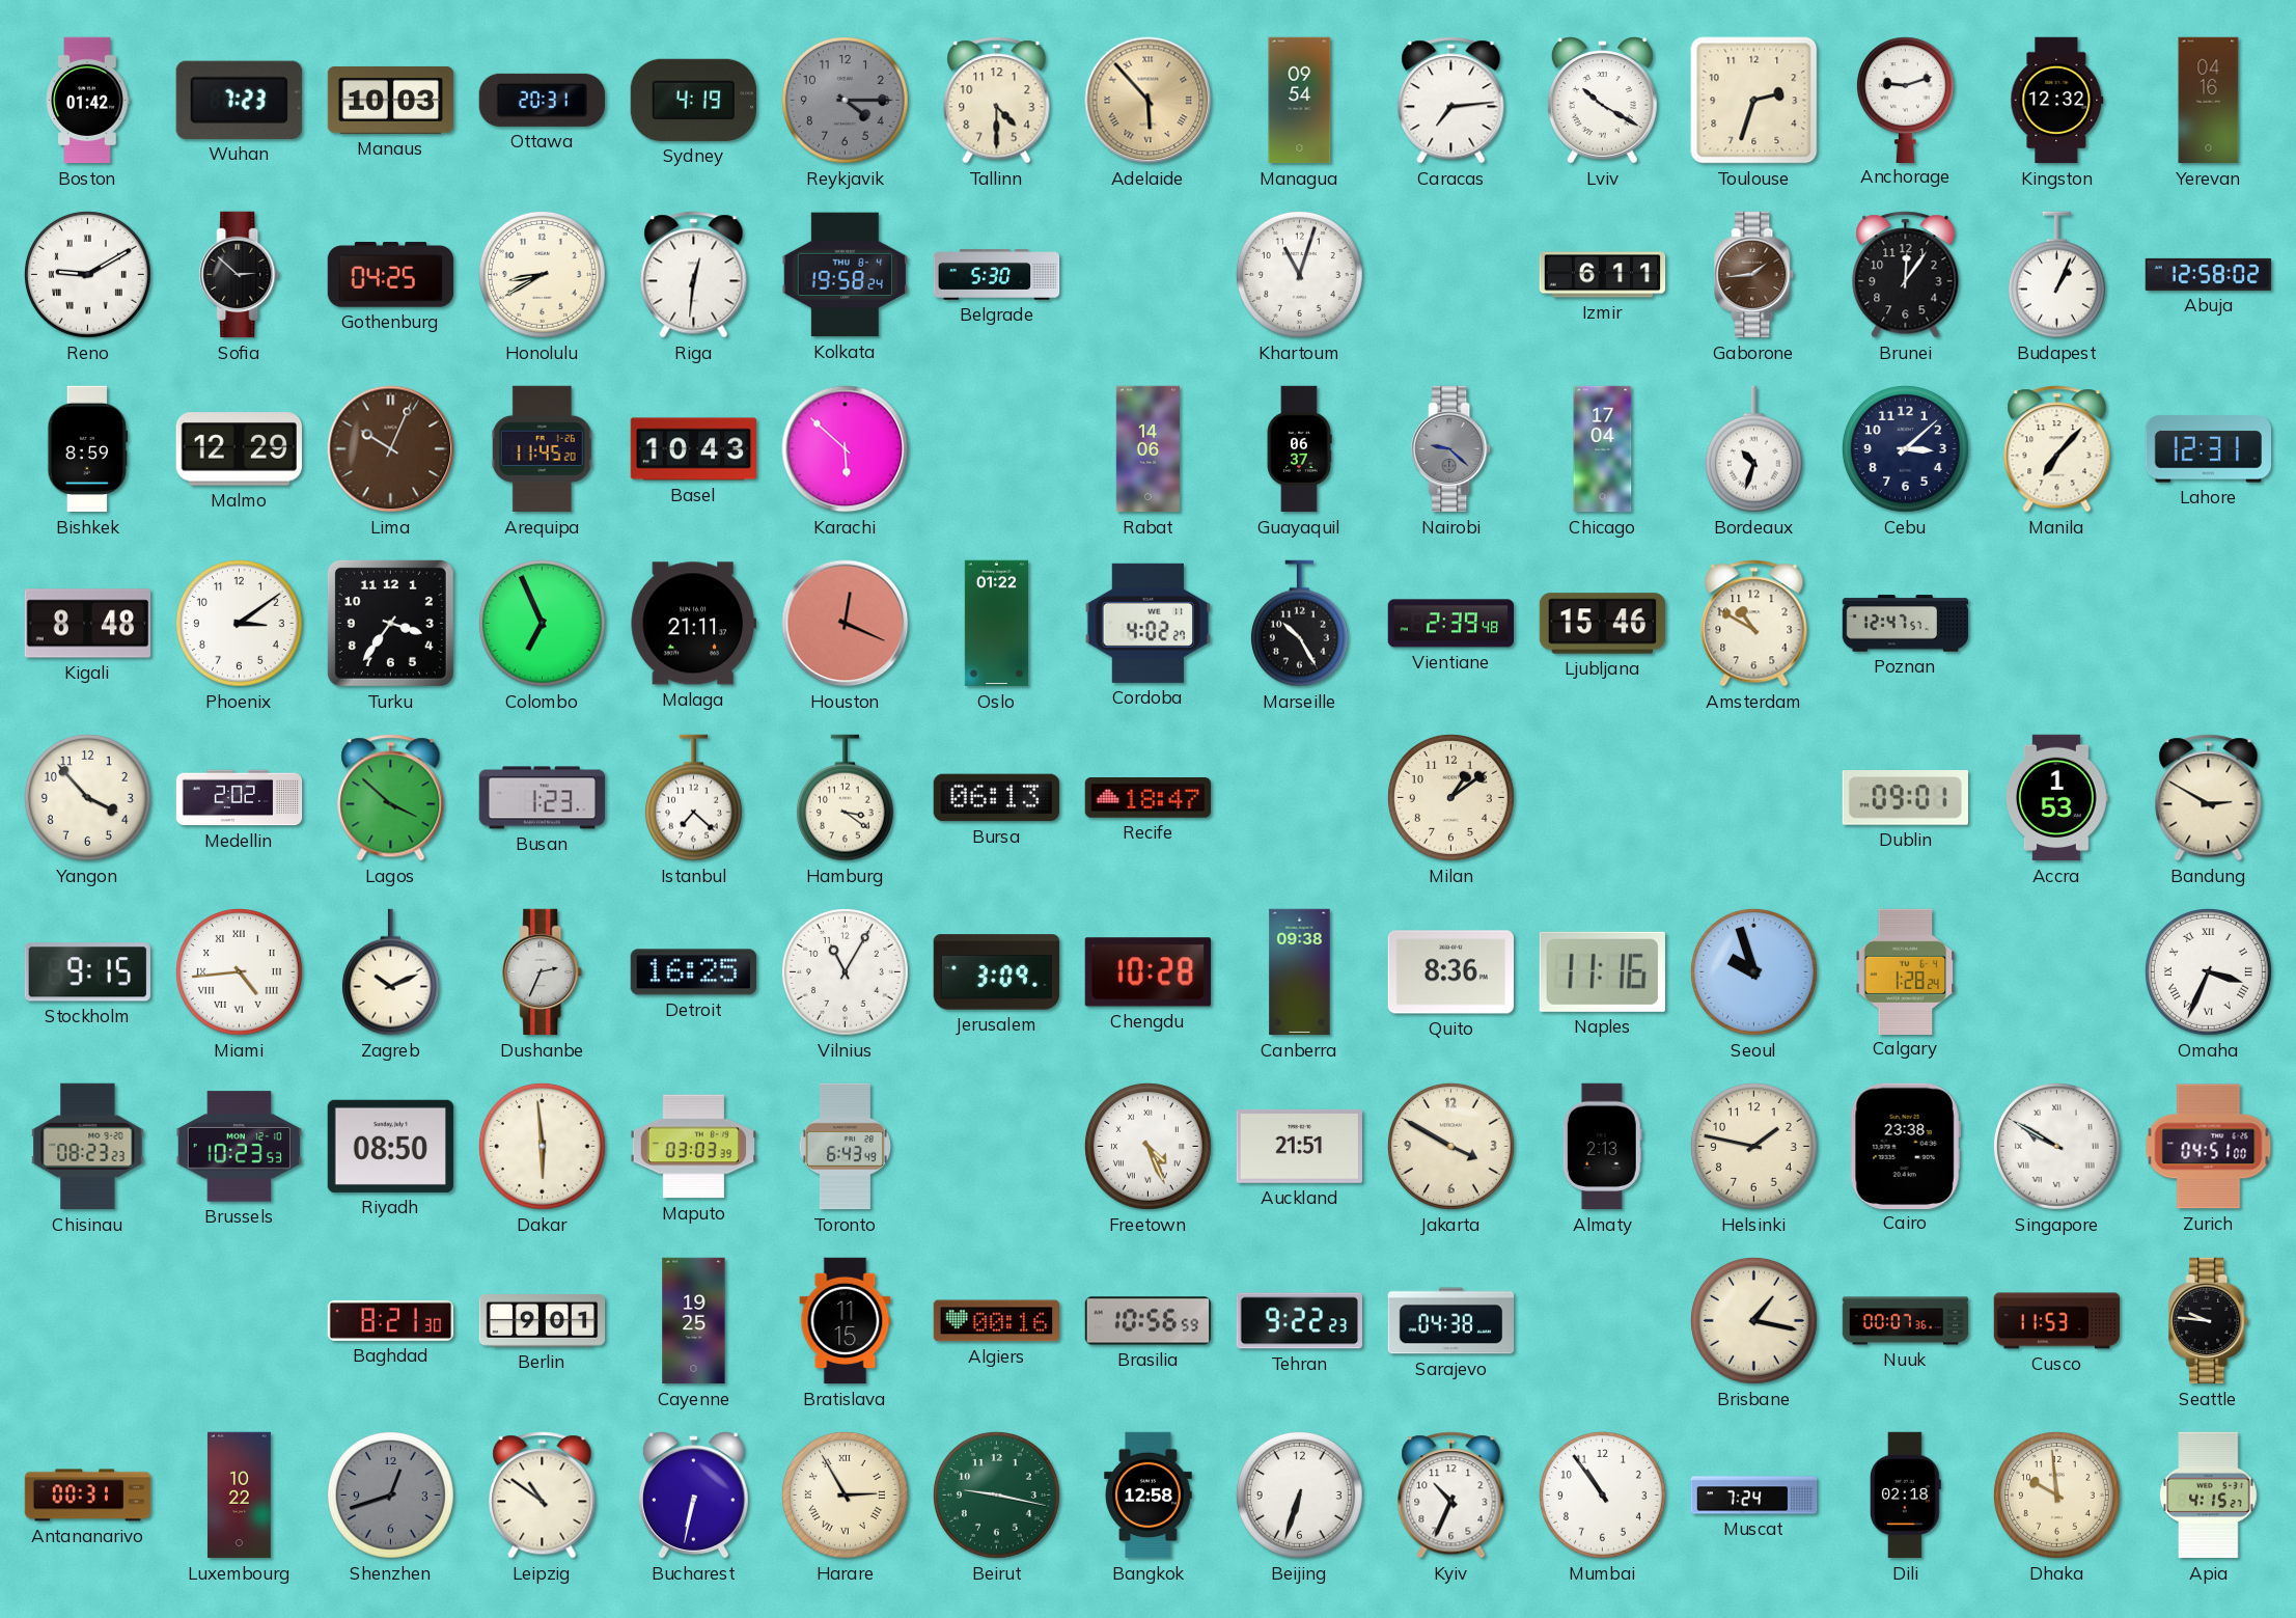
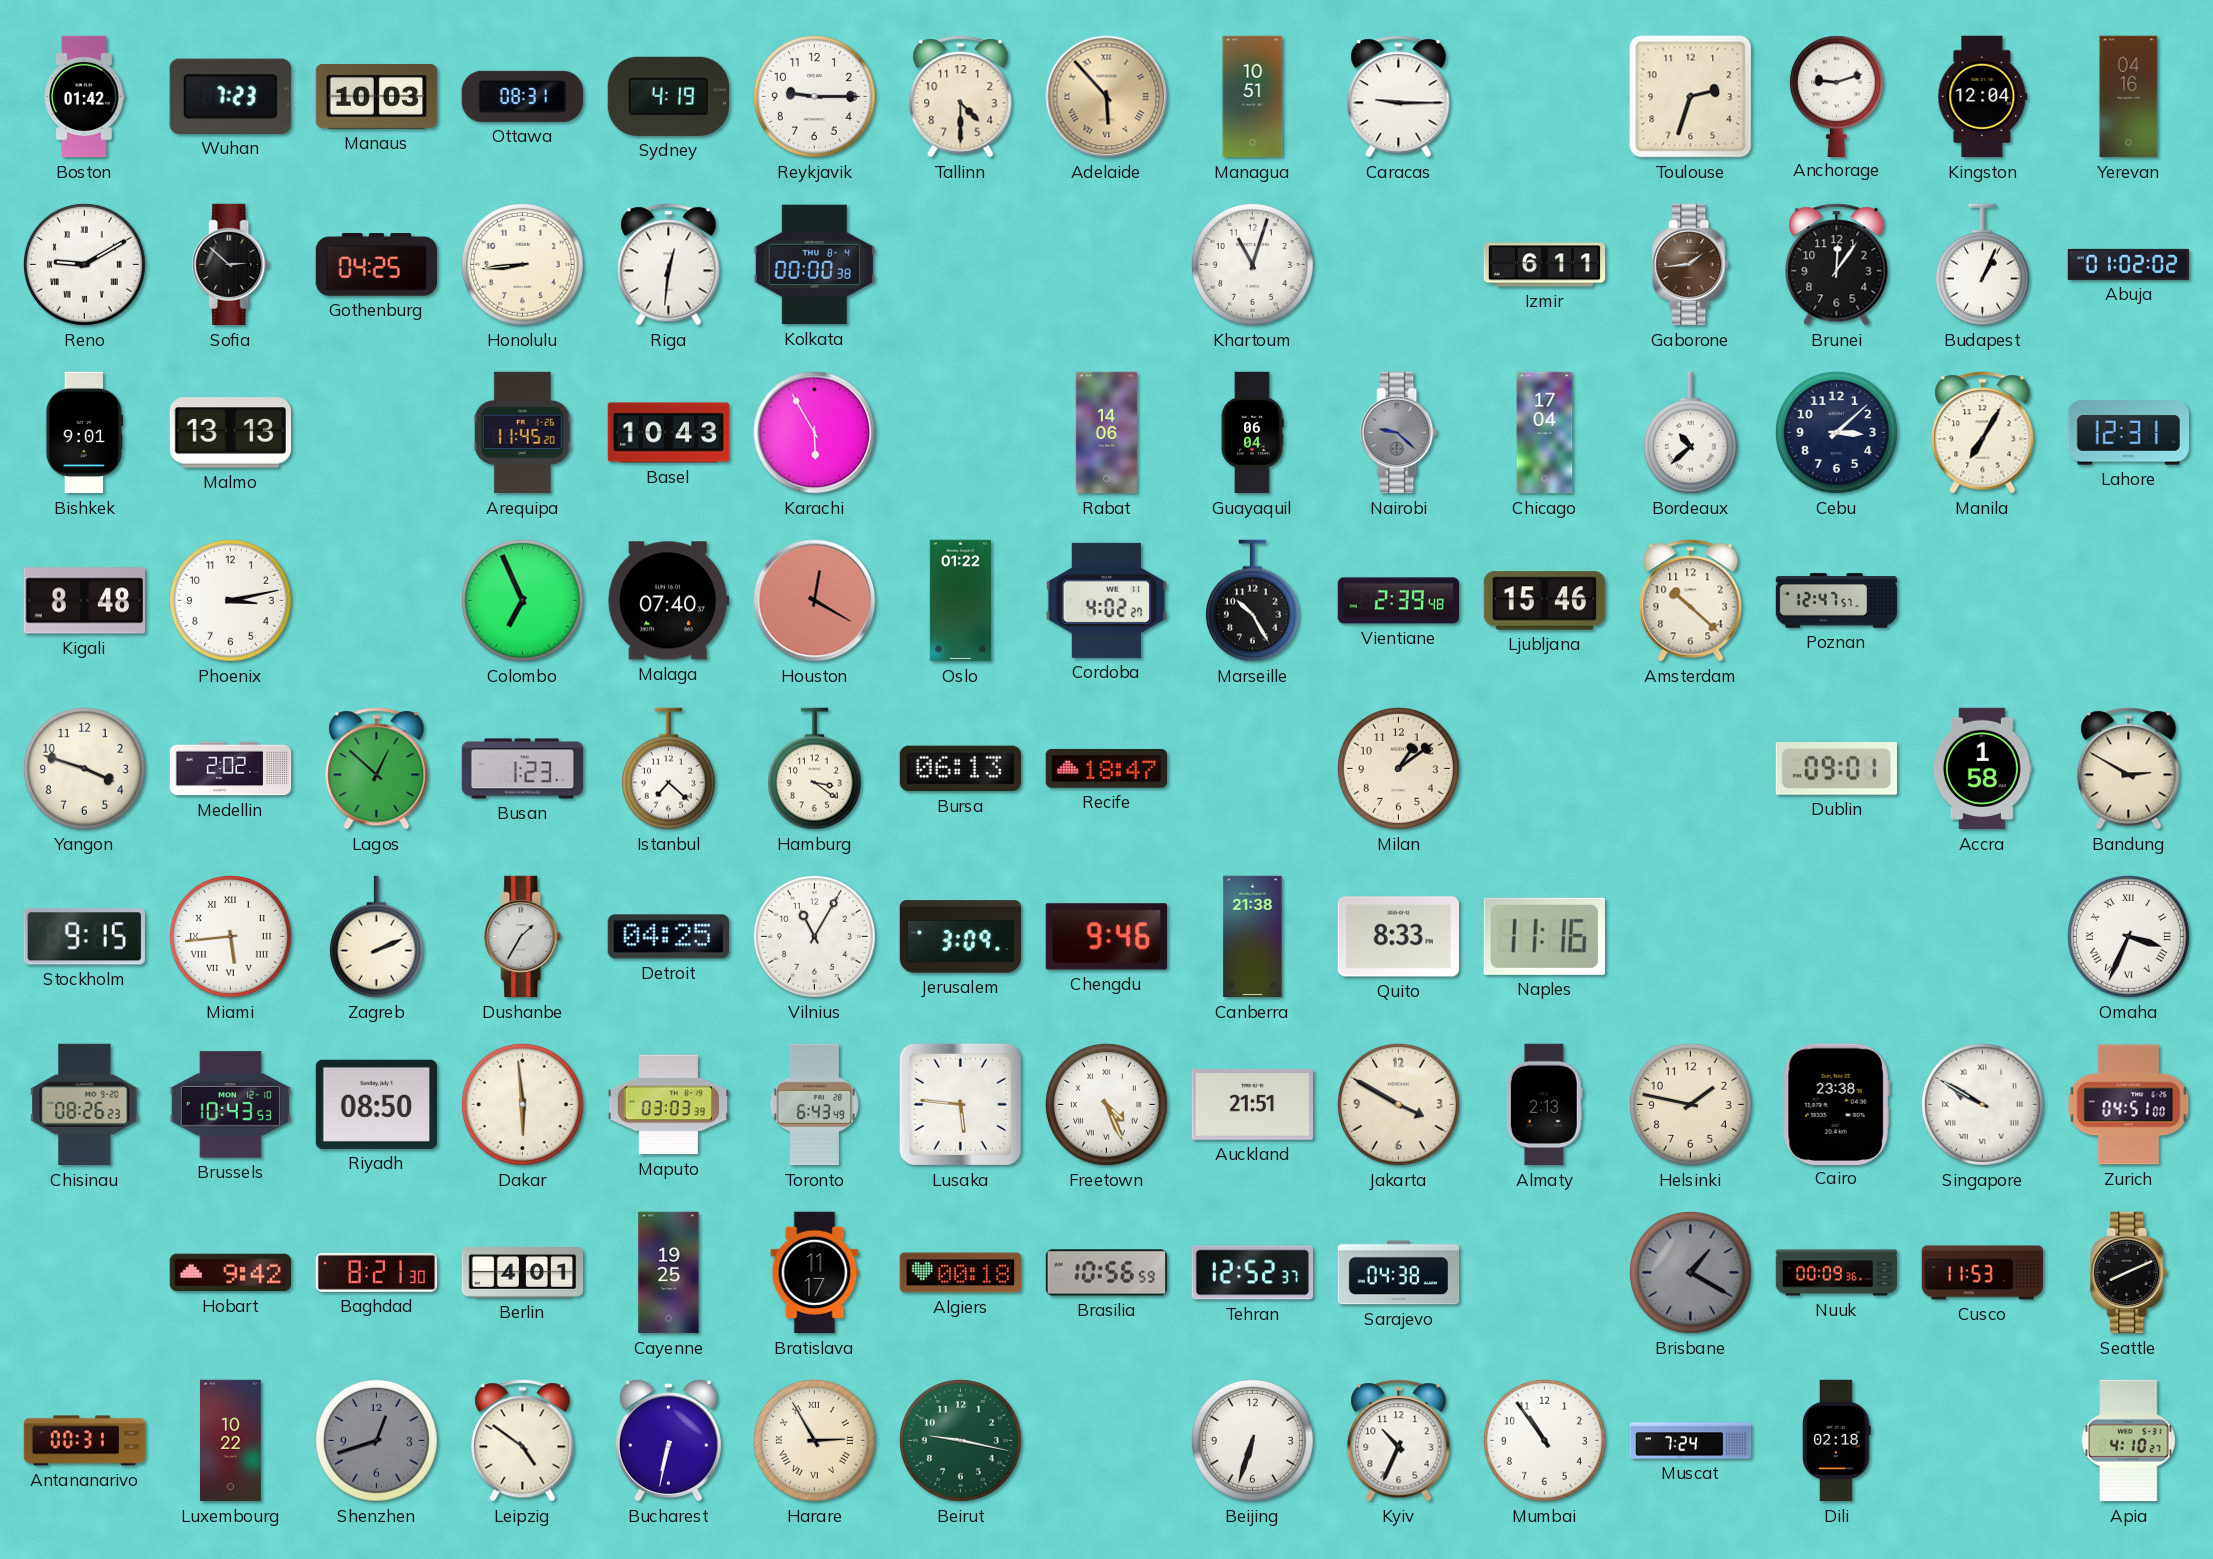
Ottawa: 20:31 -> 08:31
Reykjavik: 4:15 -> 9:15
Reykjavik dial: grey -> white
Managua: 09:54 -> 10:51
Caracas: 7:14 -> 9:15
Lviv: 10:20 -> none
Kingston: 12:32 -> 12:04
Honolulu: 8:40 -> 8:44
Kolkata: 19:58 -> 00:00
Belgrade: 5:30 -> none
Abuja: 12:58 -> 01:02
Bishkek: 8:59 -> 9:01
Malmo: 12:29 -> 13:13
Lima: 10:04 -> none
Karachi: 5:52 -> 5:55
Guayaquil: 06:37 -> 06:04
Bordeaux: 10:33 -> 10:38
Manila: 7:07 -> 7:05
Phoenix: 3:09 -> 3:13
Turku: 3:36 -> none
Malaga: 21:11 -> 07:40
Houston: 12:19 -> 12:20
Amsterdam: 10:50 -> 10:22
Yangon: 3:53 -> 3:48
Lagos: 3:52 -> 12:52
Accra: 1:53 -> 1:58
Miami: 4:44 -> 5:44
Zagreb: 10:11 -> 2:11
Dushanbe: 2:34 -> 1:35
Detroit: 16:25 -> 04:25
Chengdu: 10:28 -> 9:46
Canberra: 09:38 -> 21:38
Quito: 8:36 -> 8:33
Seoul: 9:57 -> none
Calgary: 1:28 -> none
Chisinau: 08:23 -> 08:26
Brussels: 10:23 -> 10:43
Lusaka: none -> 5:46
Hobart: none -> 9:42
Berlin: 9:01 -> 4:01
Bratislava: 11:15 -> 11:17
Algiers: 00:16 -> 00:18
Tehran: 9:22 -> 12:52
Brisbane: 1:17 -> 1:20
Brisbane dial: cream -> grey
Nuuk: 00:07 -> 00:09
Seattle: 9:46 -> 8:11
Leipzig: 10:51 -> 4:51
Bangkok: 12:58 -> none
Dhaka: 9:59 -> none
Apia: 4:15 -> 4:10
